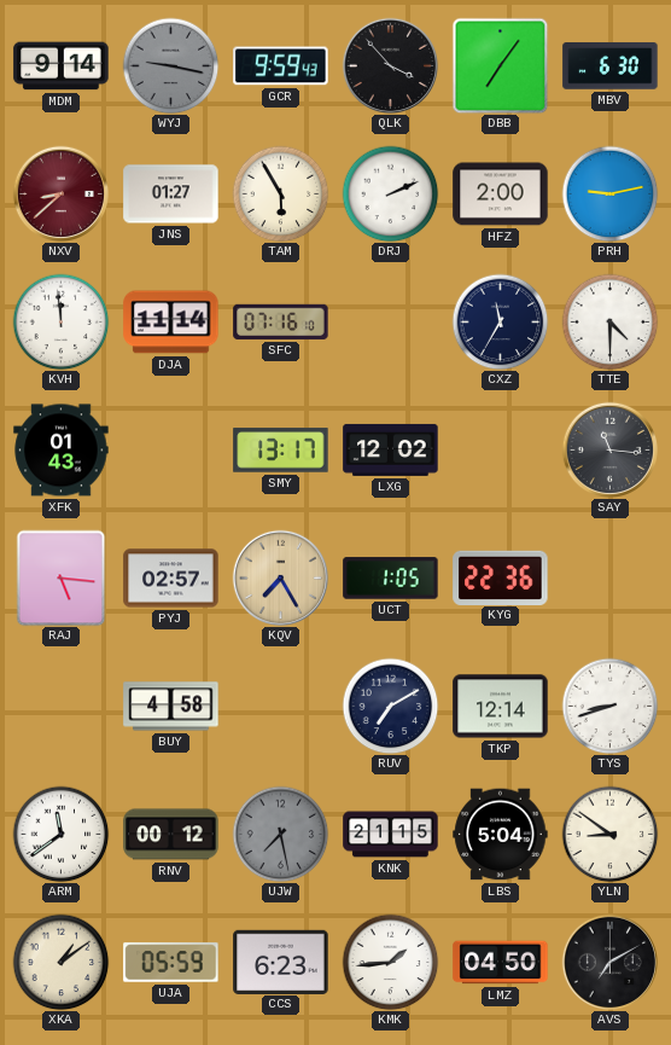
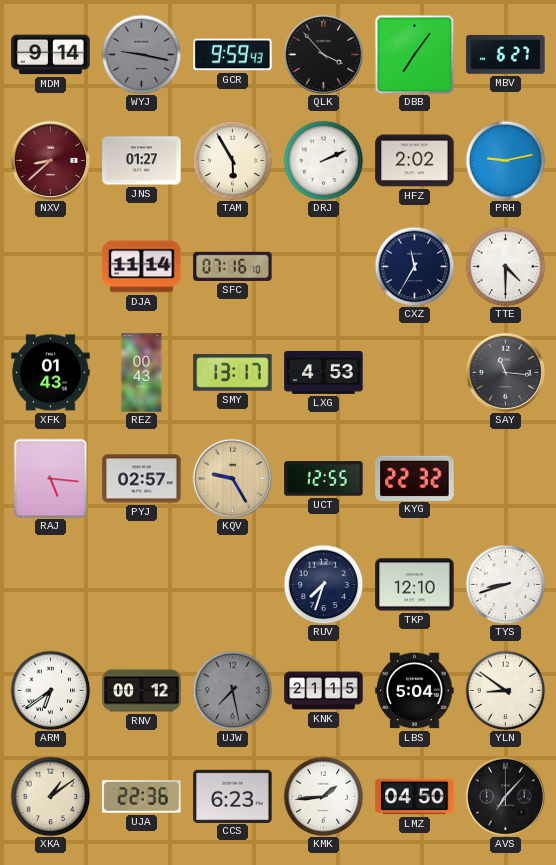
MBV: 6:30 -> 6:27
HFZ: 2:00 -> 2:02
KVH: 11:59 -> none
REZ: none -> 00:43
LXG: 12:02 -> 4:53
KQV: 7:25 -> 9:25
UCT: 1:05 -> 12:55
KYG: 22:36 -> 22:32
BUY: 4:58 -> none
RUV: 7:10 -> 7:33
TKP: 12:14 -> 12:10
ARM: 11:39 -> 6:39
UJA: 05:59 -> 22:36
AVS: 7:10 -> 7:07
